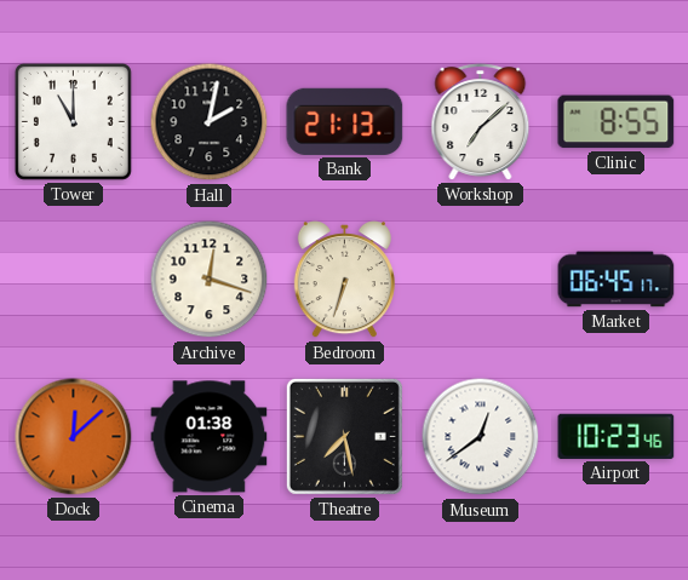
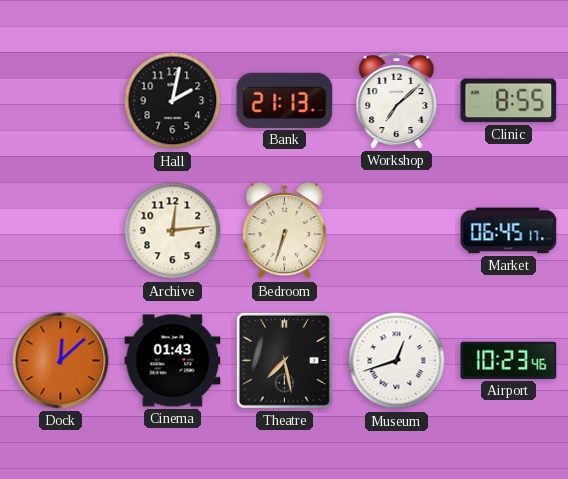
Tower: 11:00 -> none
Archive: 12:18 -> 12:14
Cinema: 01:38 -> 01:43
Museum: 12:39 -> 12:42
